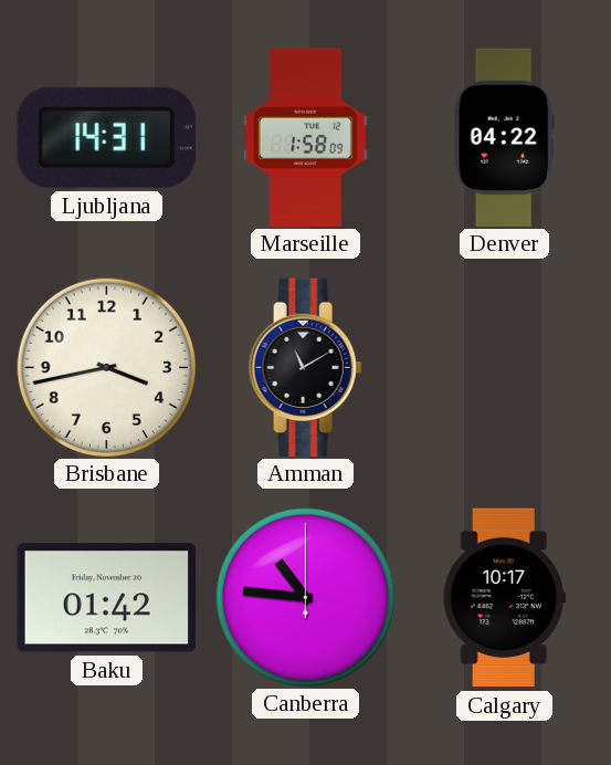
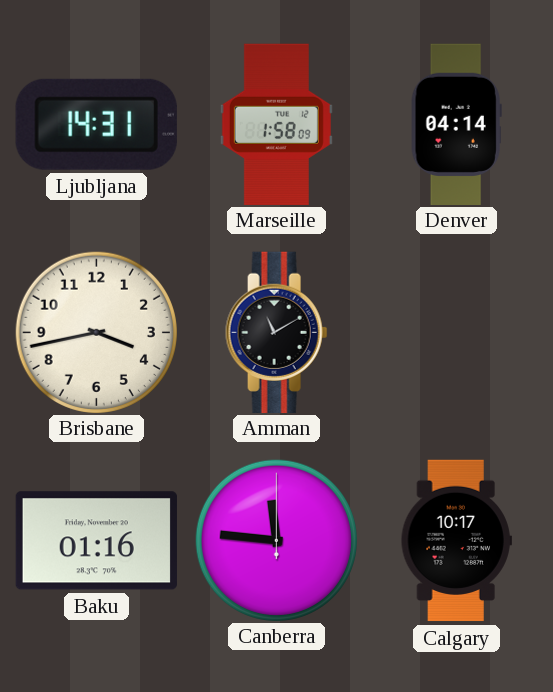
Denver: 04:22 -> 04:14
Baku: 01:42 -> 01:16
Canberra: 10:46 -> 11:46
